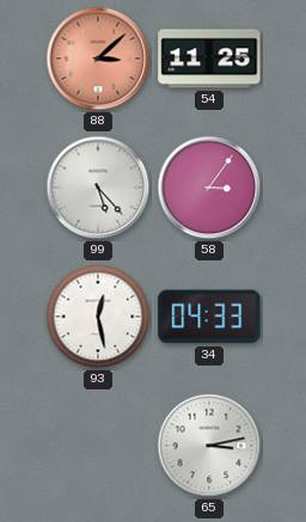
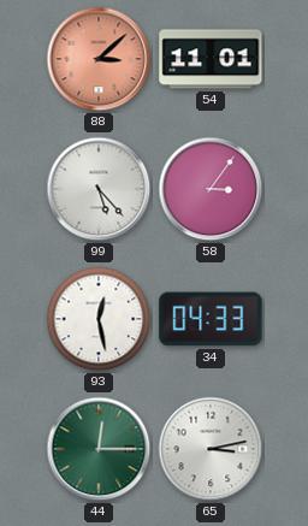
54: 11:25 -> 11:01
44: none -> 12:15
